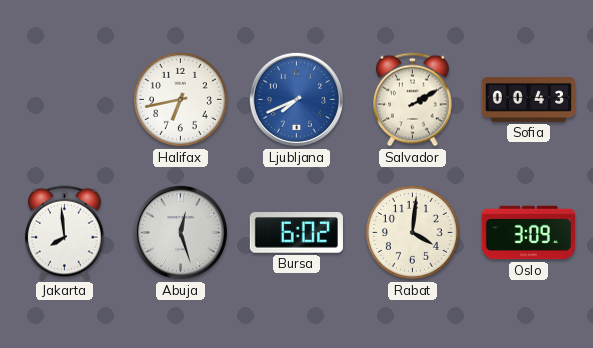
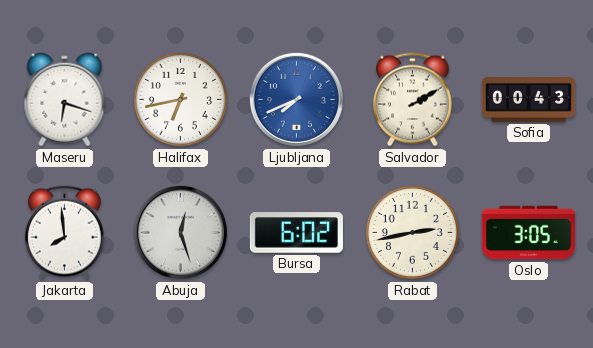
Maseru: none -> 6:18
Rabat: 4:01 -> 2:43
Oslo: 3:09 -> 3:05
